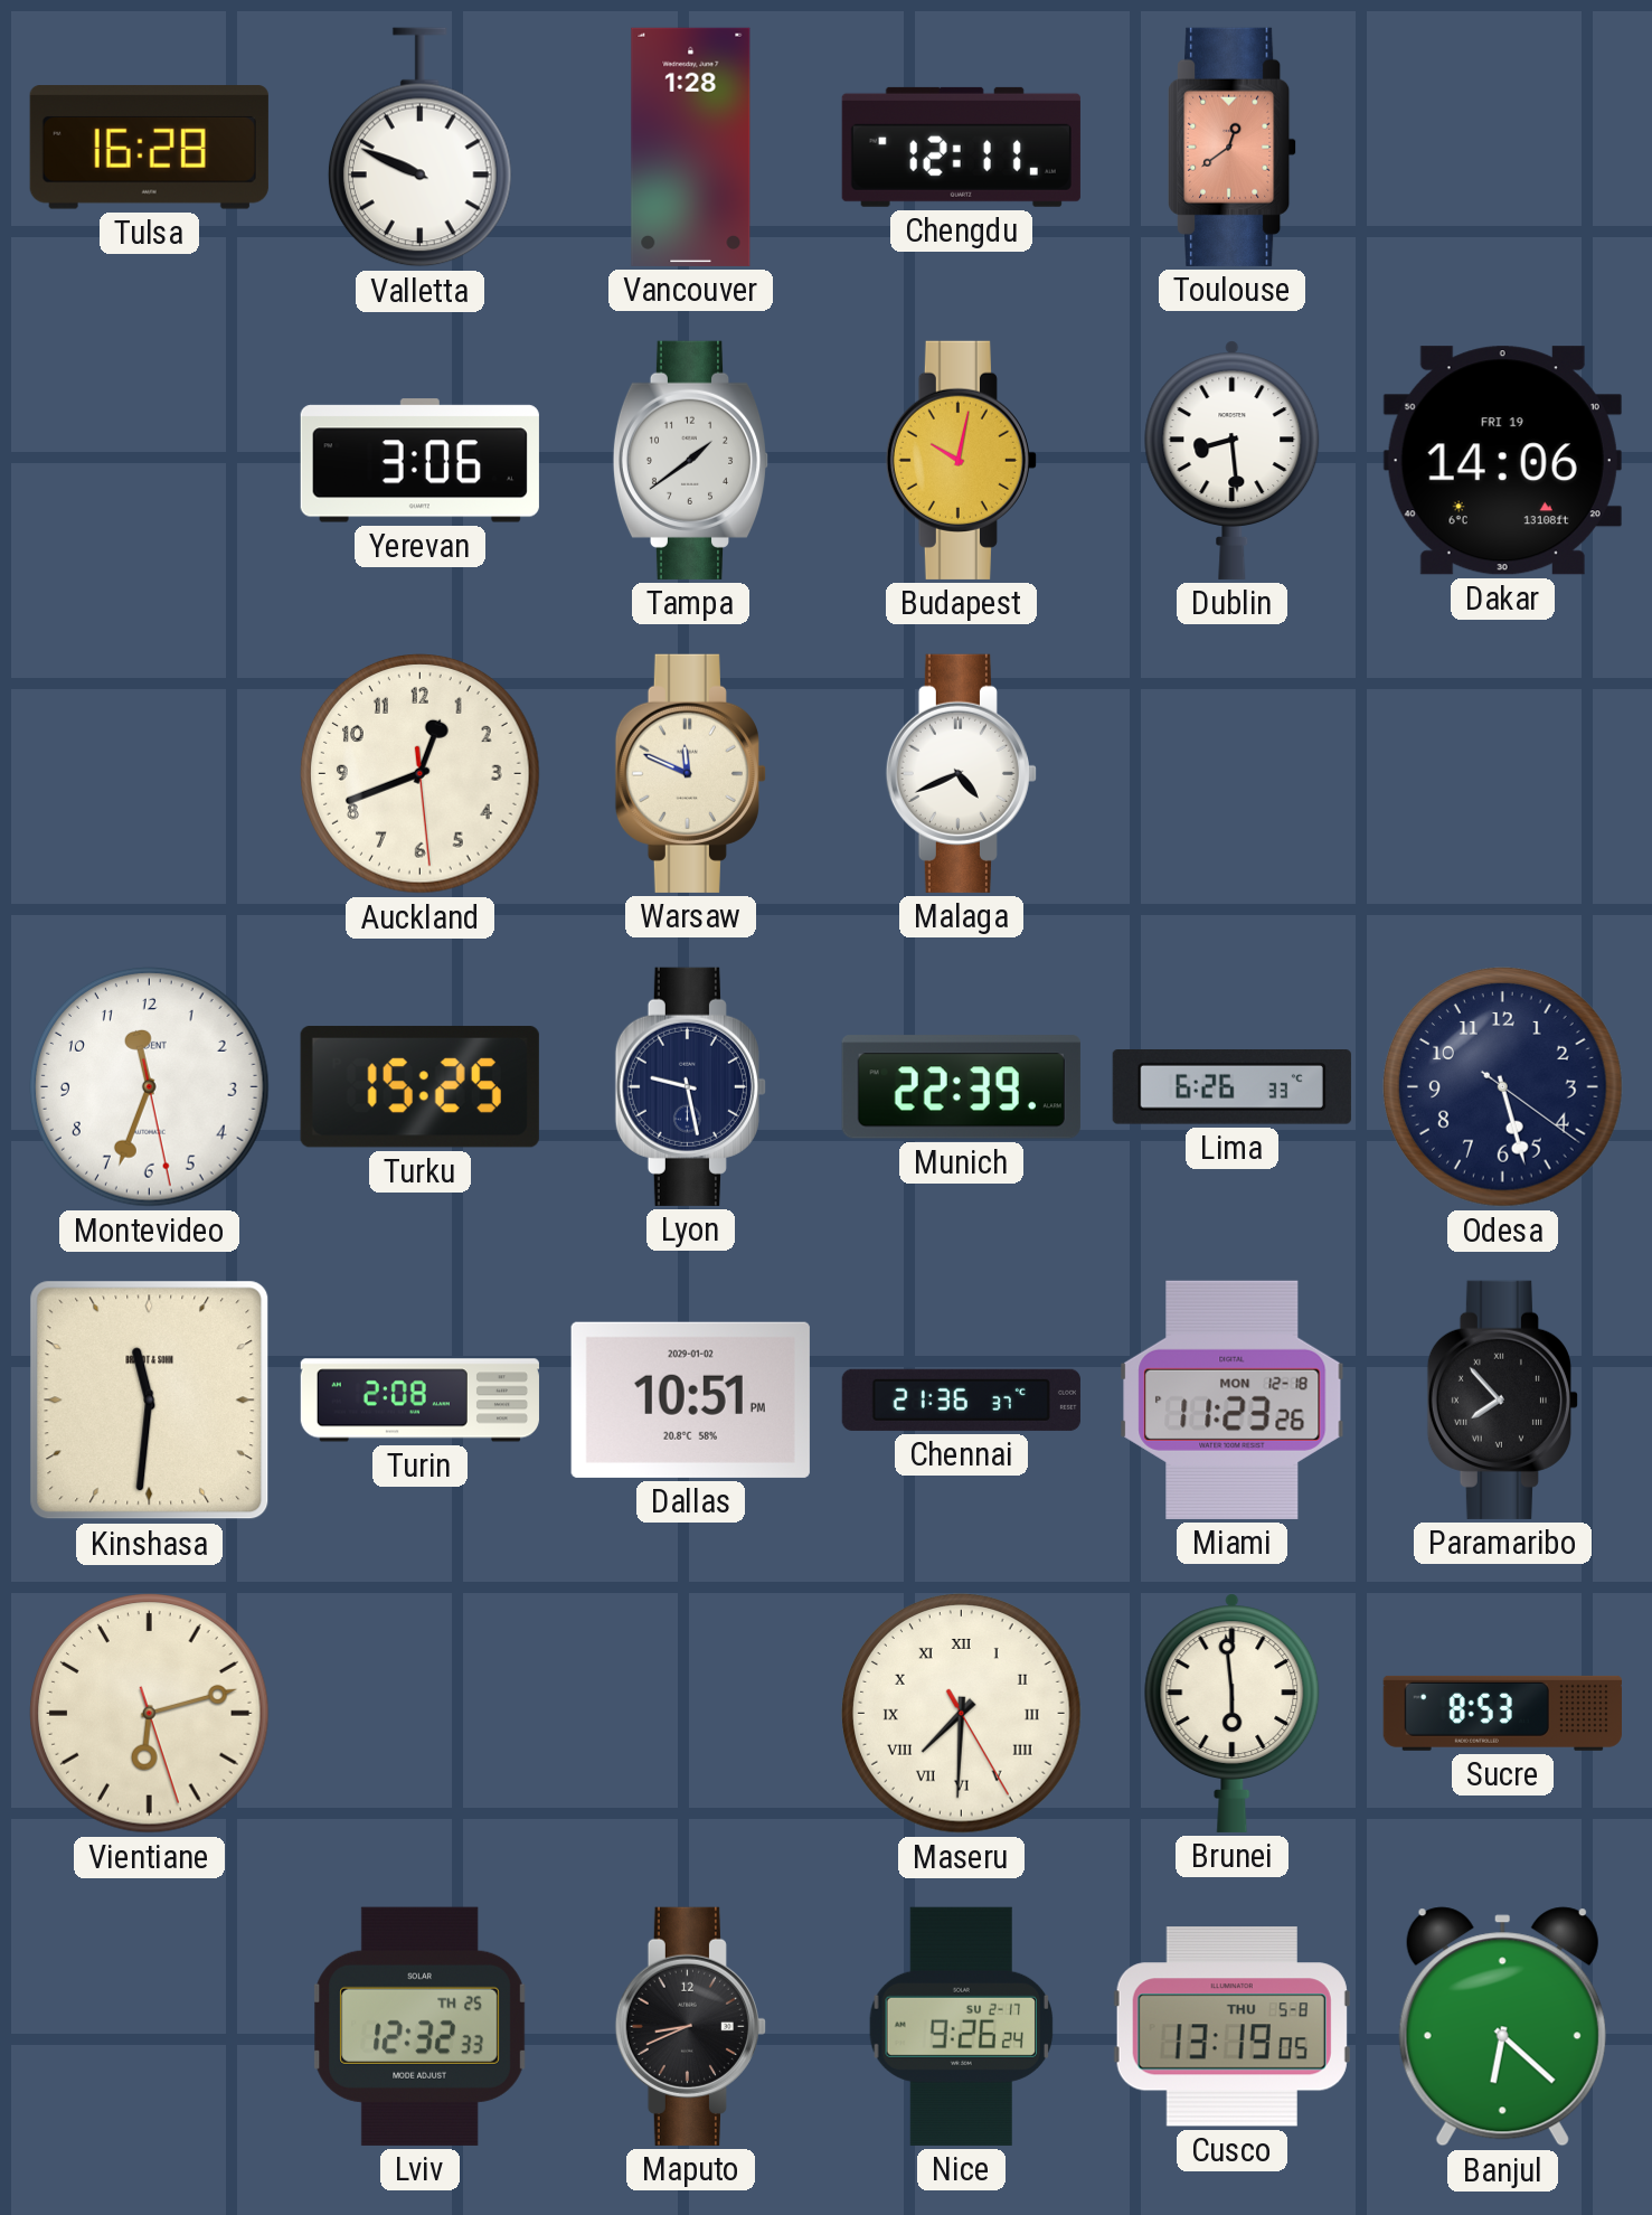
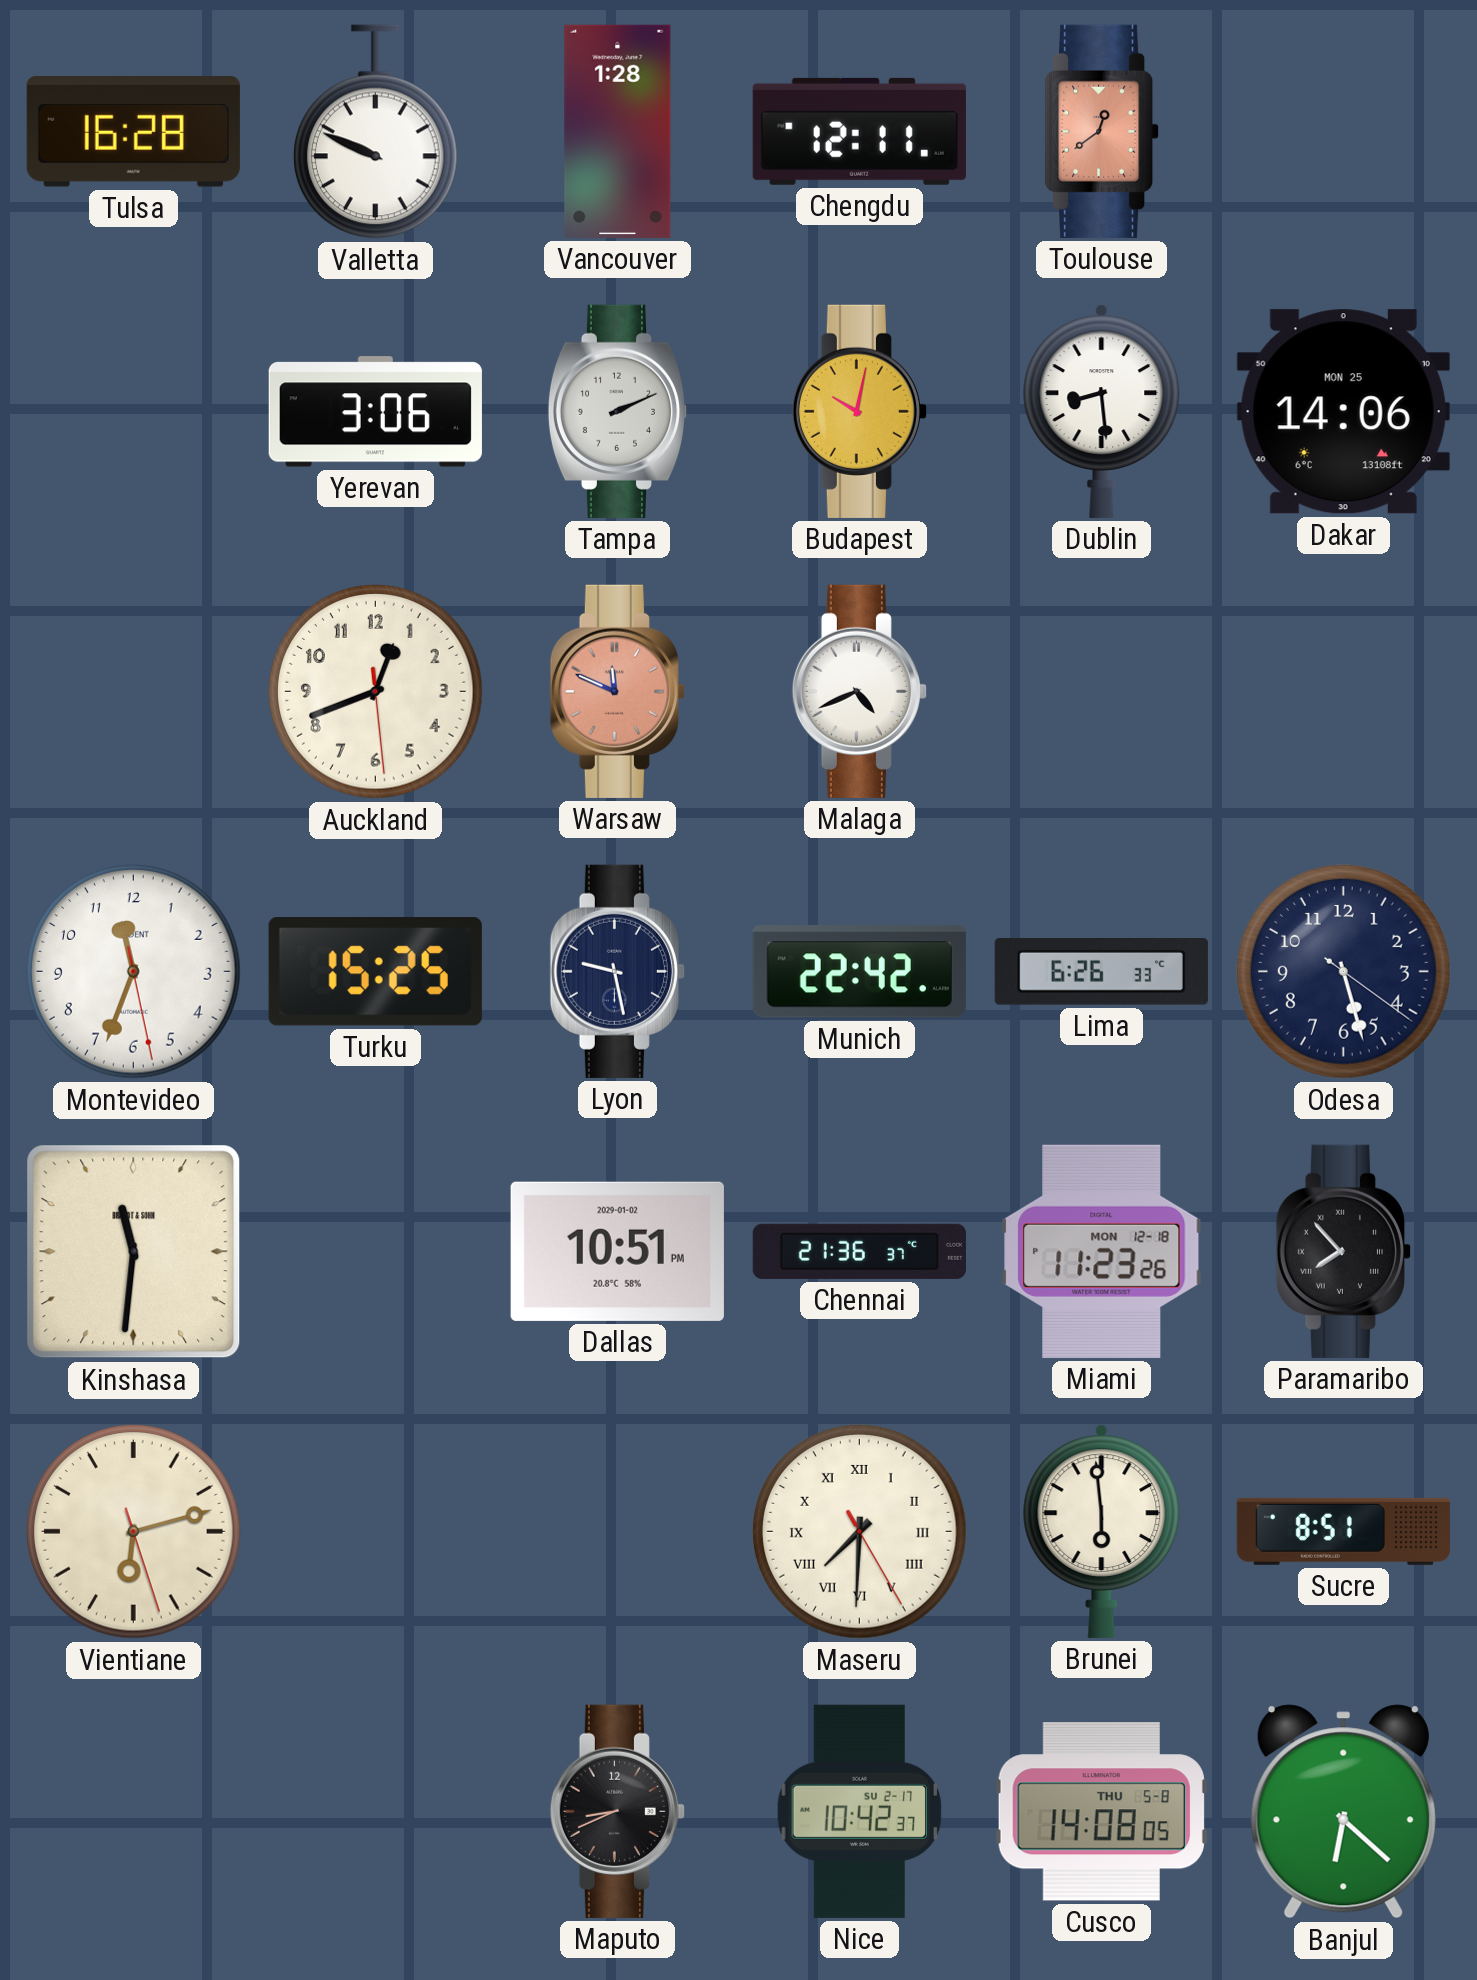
Tampa: 1:39 -> 2:11
Dakar date: FRI 19 -> MON 25
Warsaw dial: cream -> salmon
Munich: 22:39 -> 22:42
Turin: 2:08 -> none
Sucre: 8:53 -> 8:51
Lviv: 12:32 -> none
Nice: 9:26 -> 10:42
Cusco: 13:19 -> 14:08
